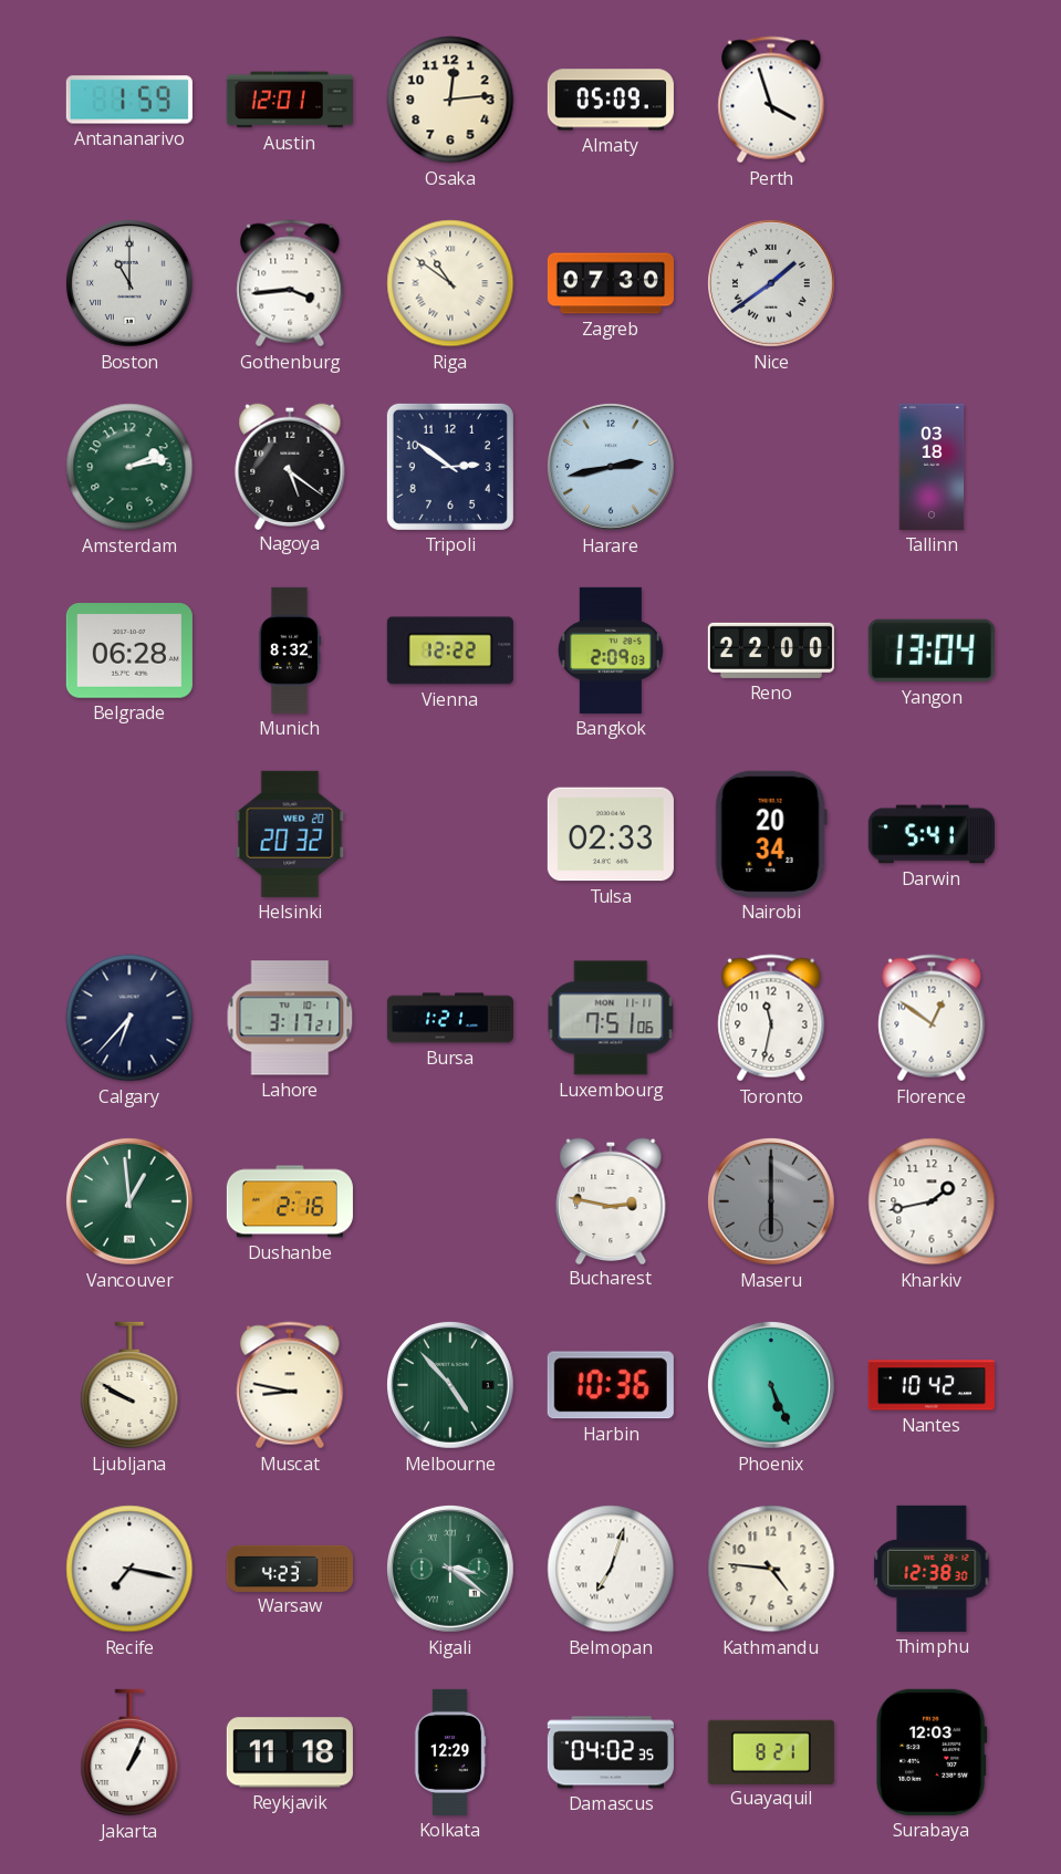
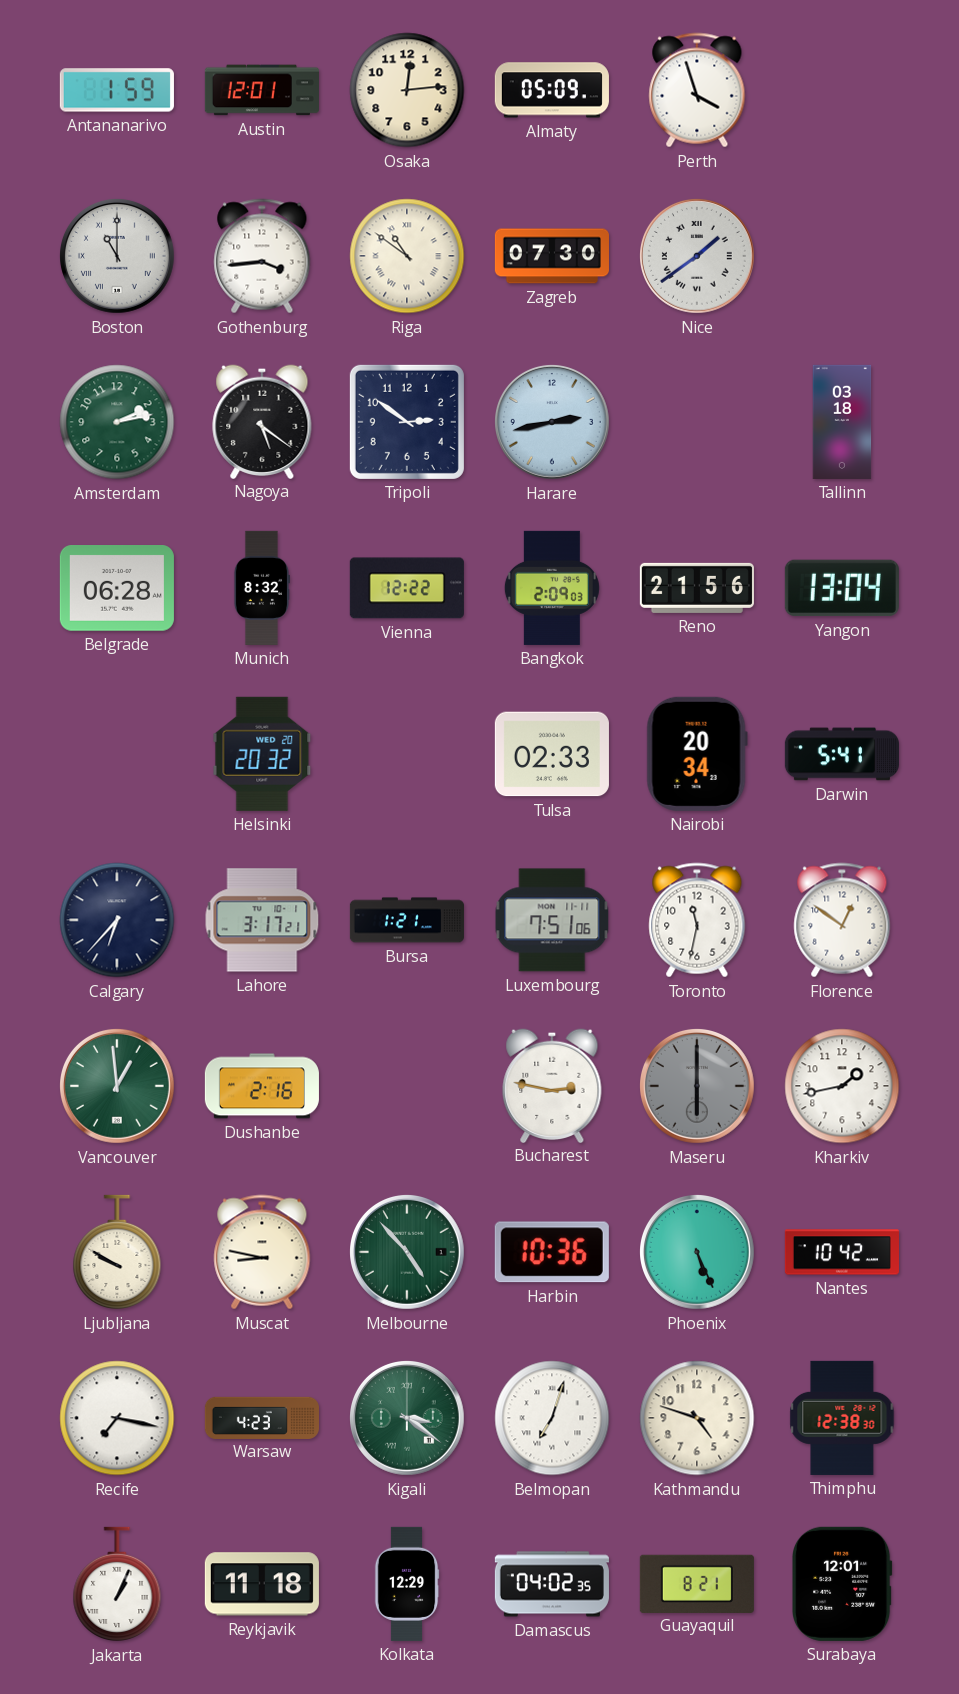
Reno: 22:00 -> 21:56
Kathmandu: 4:46 -> 4:48
Surabaya: 12:03 -> 12:01
